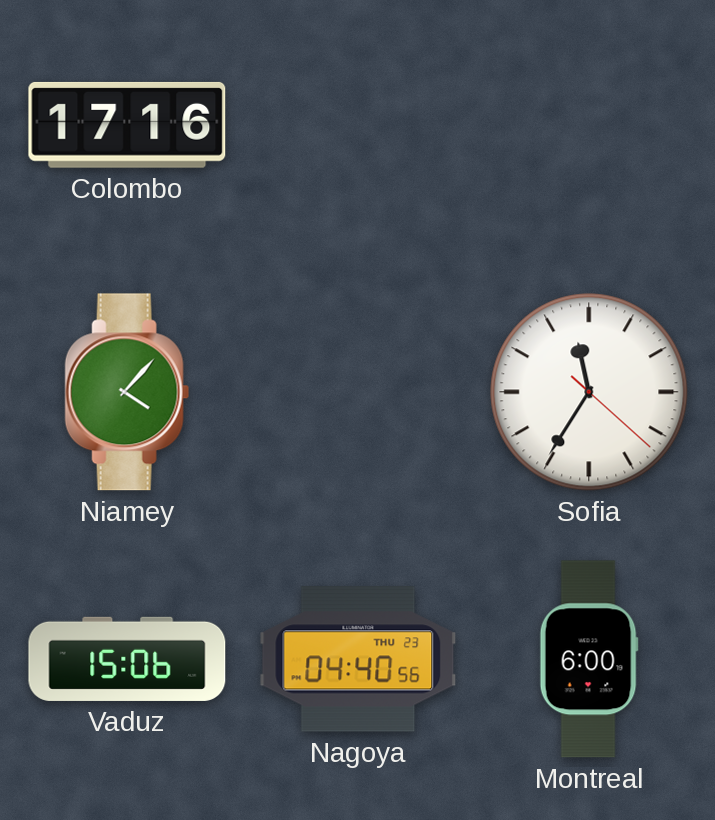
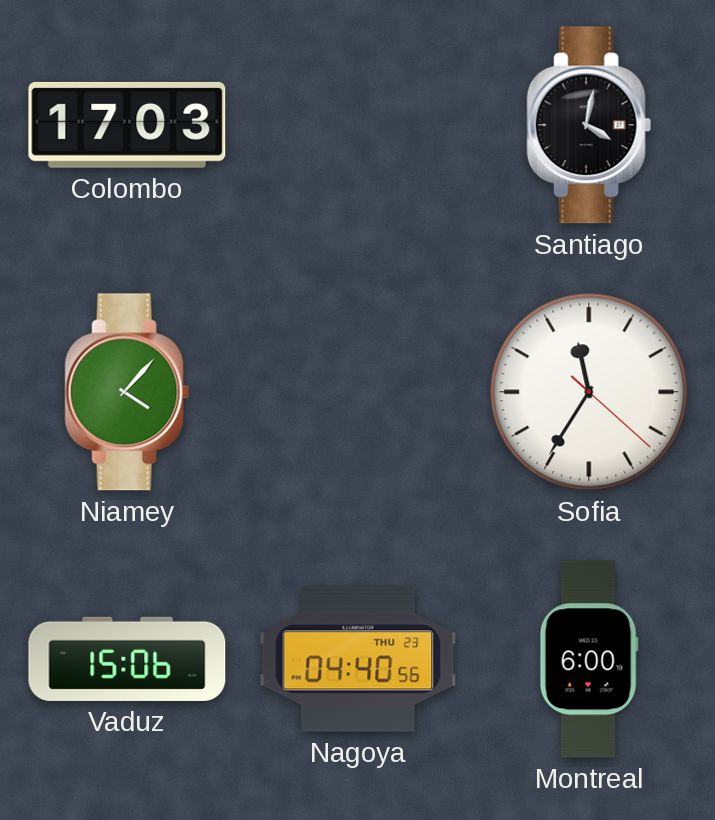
Colombo: 17:16 -> 17:03
Santiago: none -> 4:02
